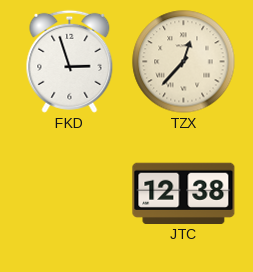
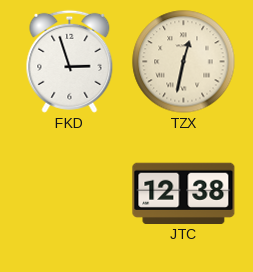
TZX: 12:37 -> 12:32
